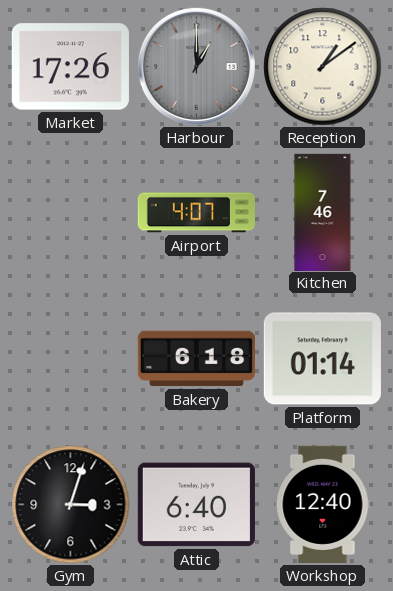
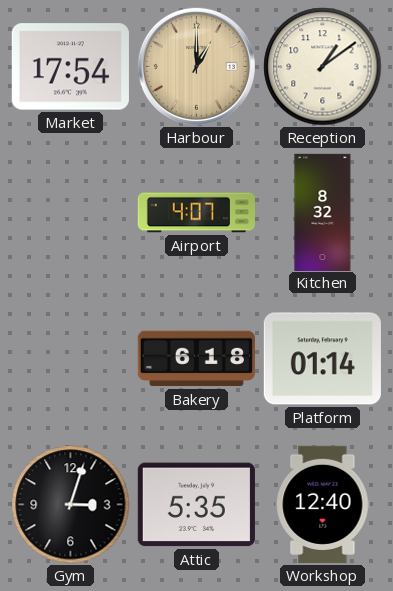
Market: 17:26 -> 17:54
Harbour dial: grey -> champagne
Kitchen: 7:46 -> 8:32
Attic: 6:40 -> 5:35
